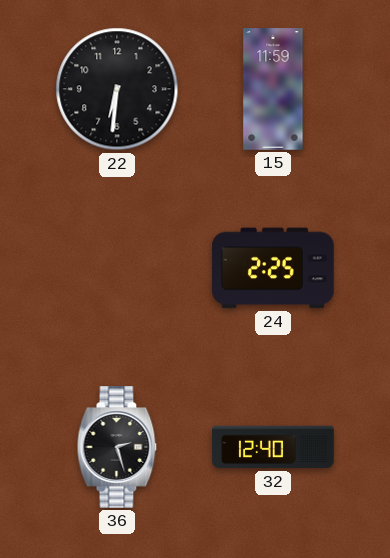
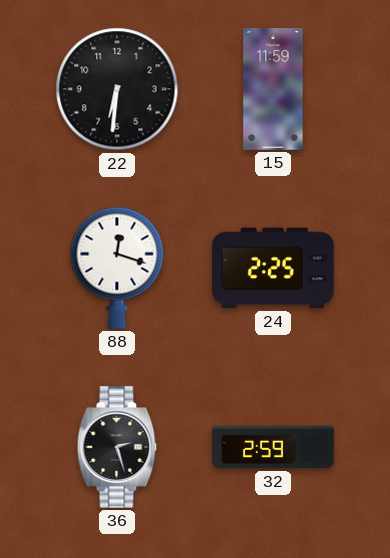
88: none -> 12:18
32: 12:40 -> 2:59
